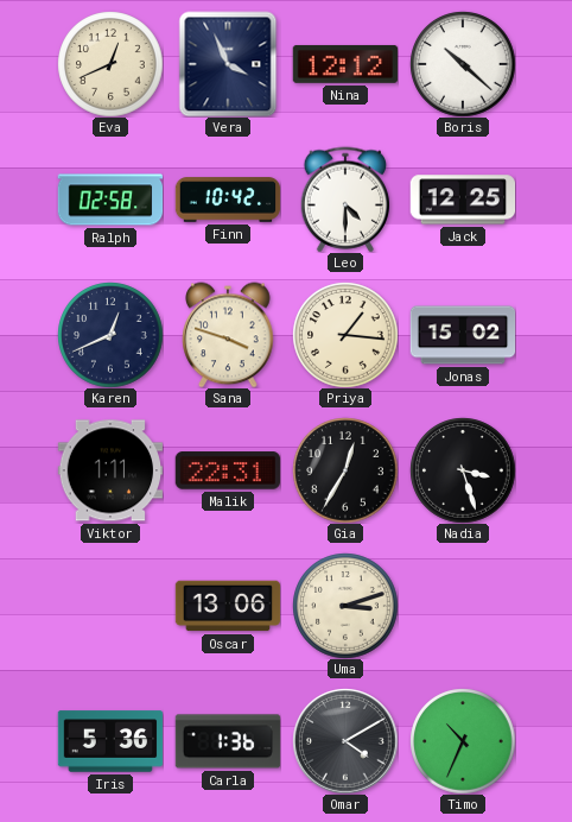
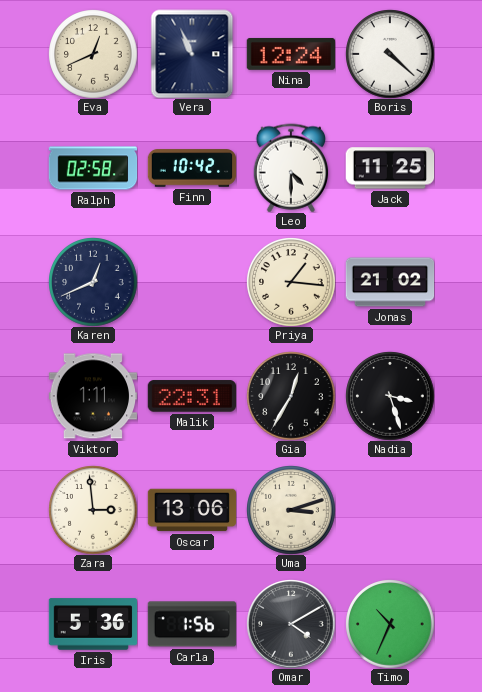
Vera: 3:56 -> 10:56
Nina: 12:12 -> 12:24
Boris: 10:22 -> 4:22
Jack: 12:25 -> 11:25
Sana: 3:48 -> none
Jonas: 15:02 -> 21:02
Zara: none -> 2:59
Carla: 1:36 -> 1:56
